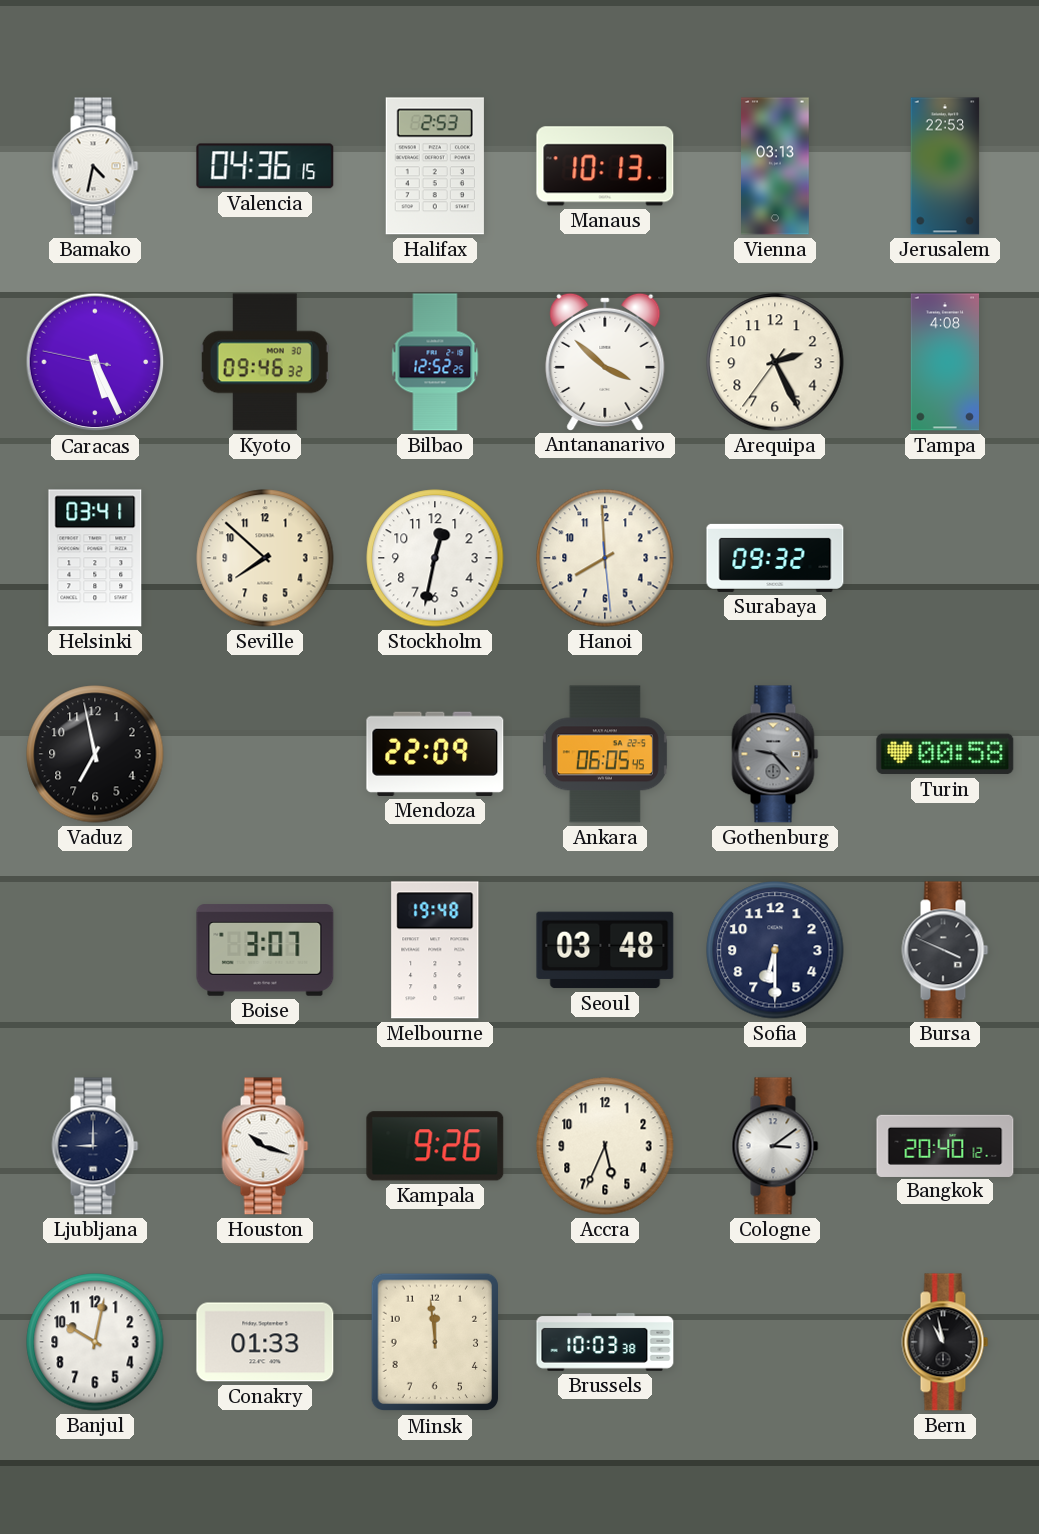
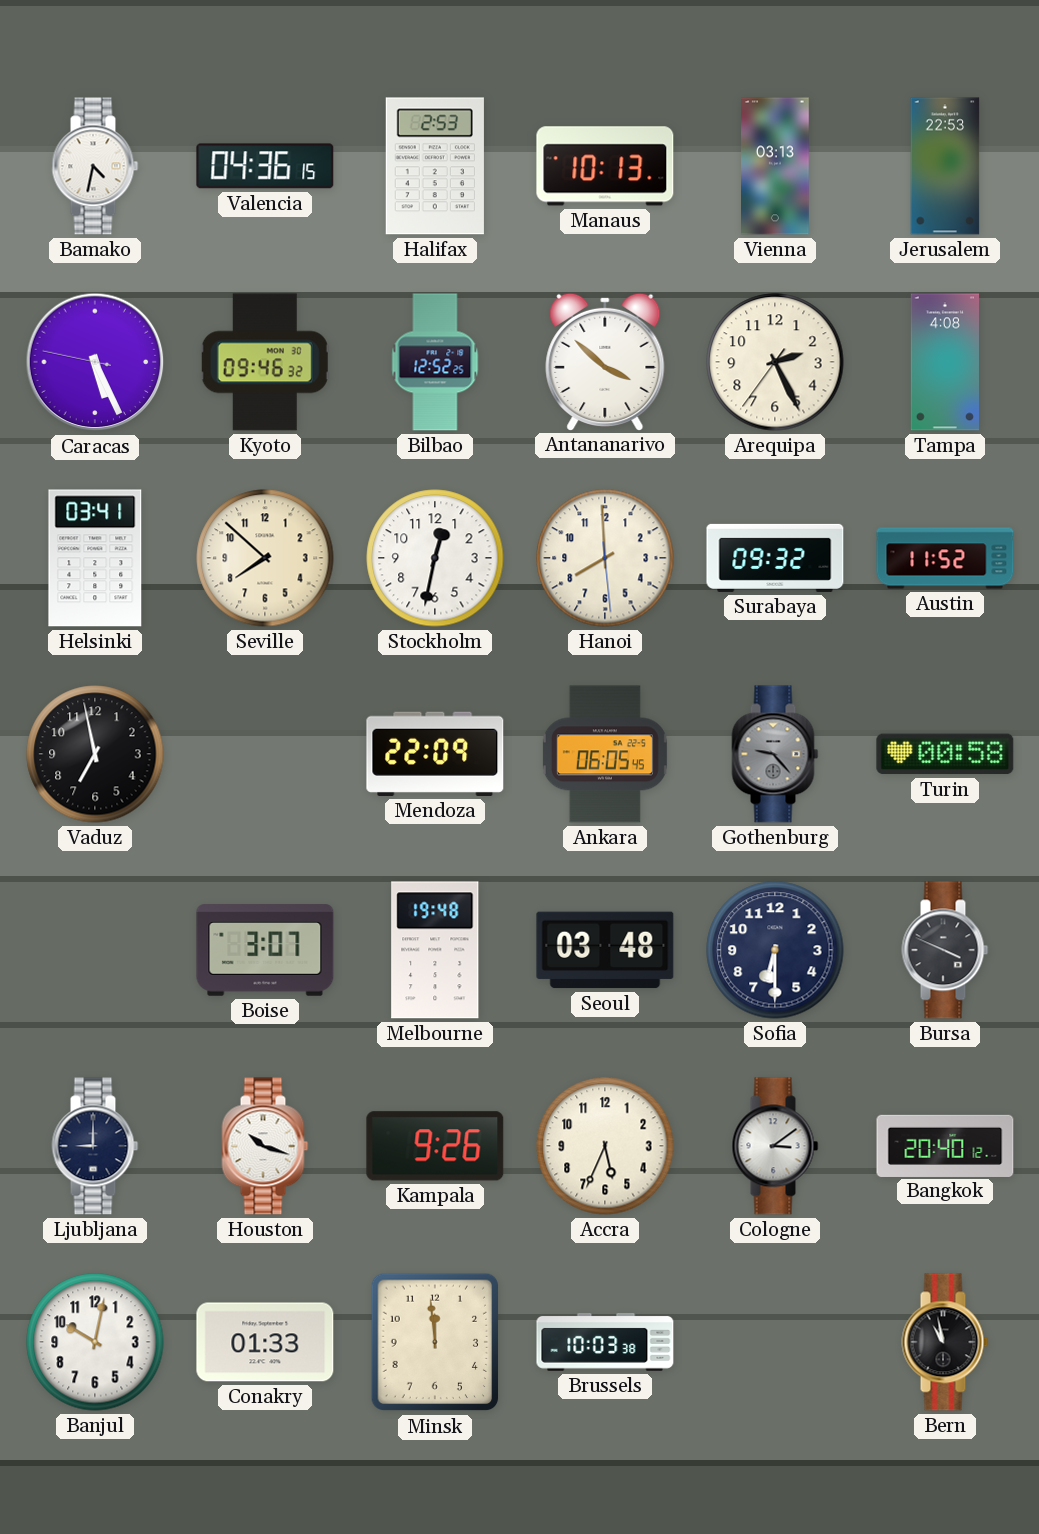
Austin: none -> 11:52
